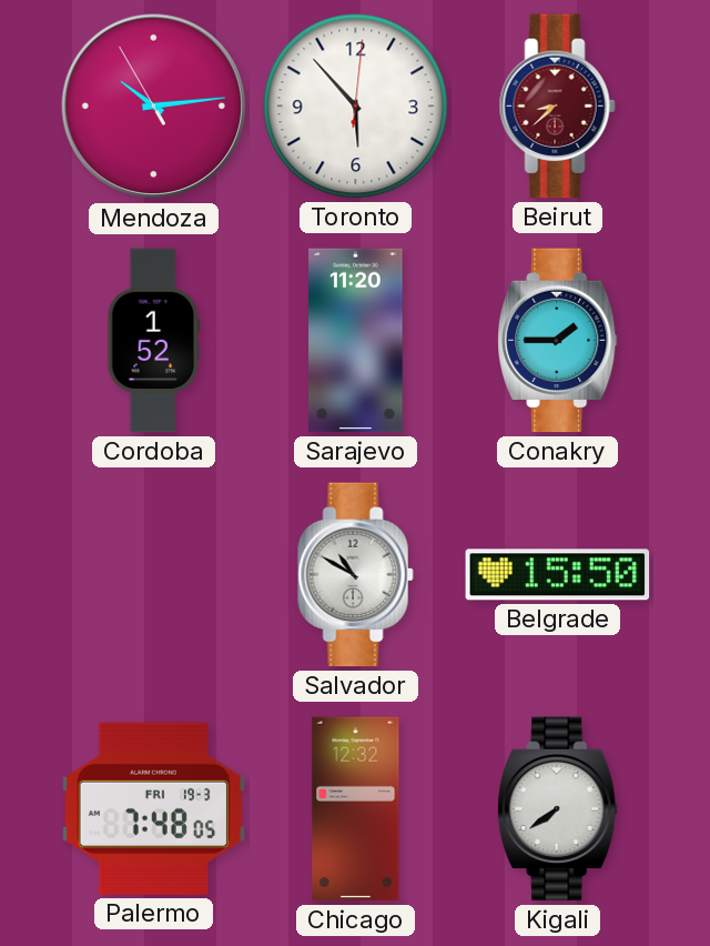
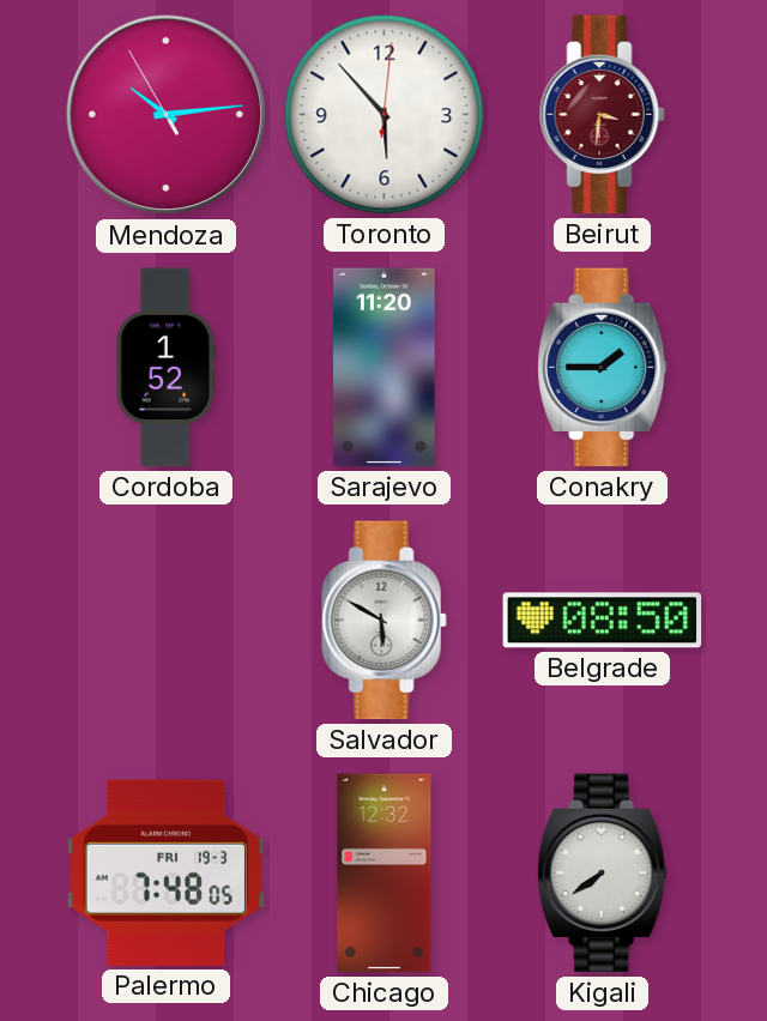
Beirut: 8:38 -> 3:31
Salvador: 10:50 -> 5:50
Belgrade: 15:50 -> 08:50
